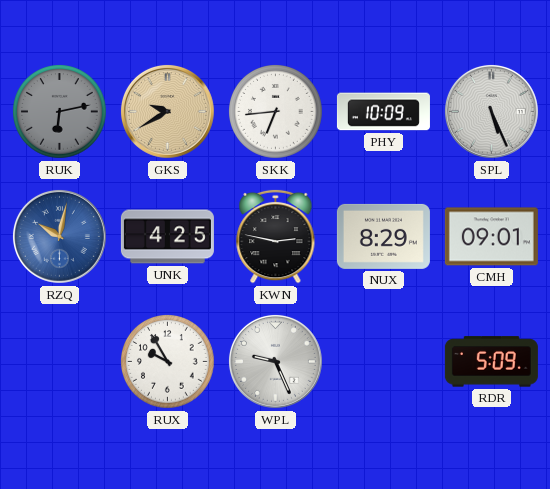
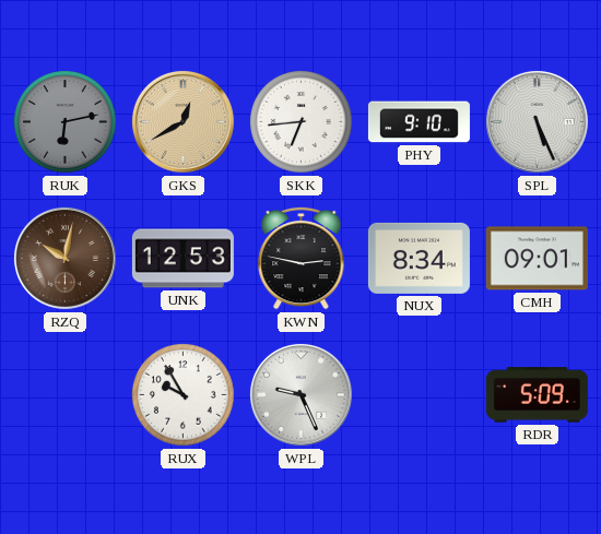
GKS: 9:40 -> 12:40
PHY: 10:09 -> 9:10
RZQ dial: blue -> brown
UNK: 4:25 -> 12:53
NUX: 8:29 -> 8:34
